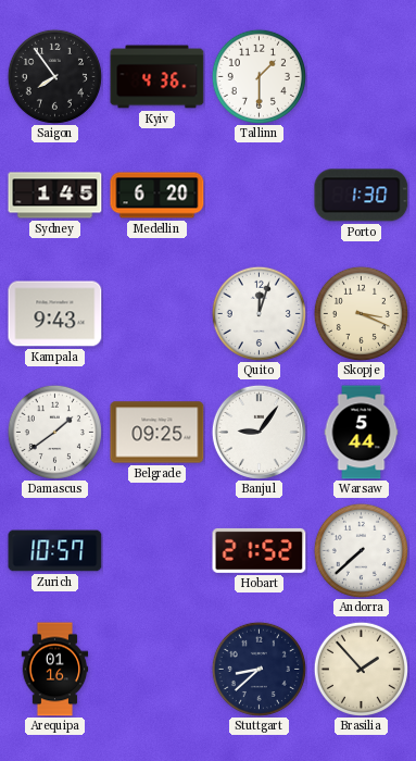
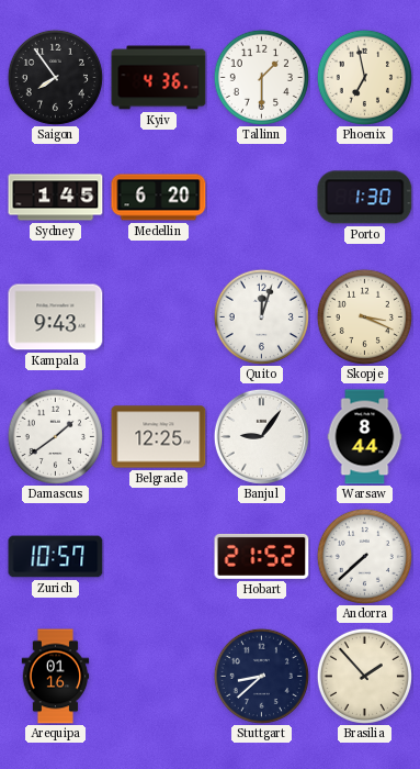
Phoenix: none -> 6:58
Belgrade: 09:25 -> 12:25
Warsaw: 5:44 -> 8:44
